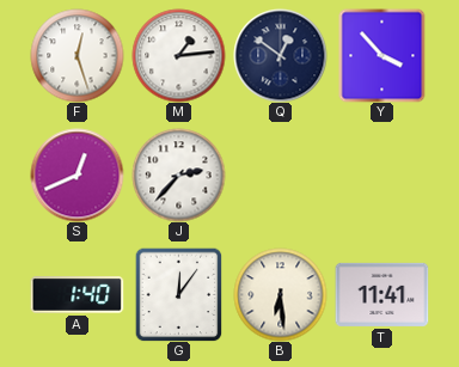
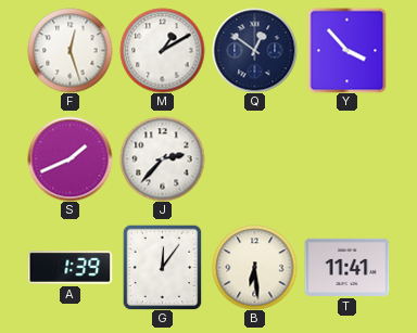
M: 1:14 -> 1:10
S: 12:41 -> 1:41
A: 1:40 -> 1:39
